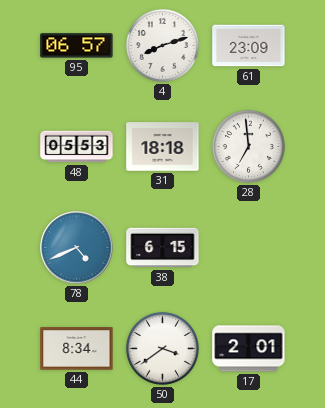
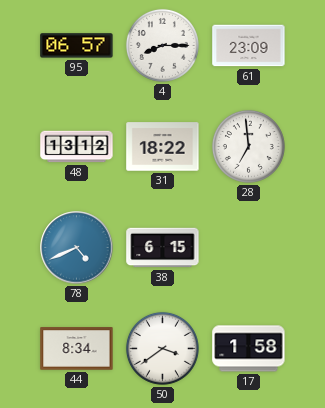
4: 8:12 -> 8:15
48: 05:53 -> 13:12
31: 18:18 -> 18:22
17: 2:01 -> 1:58
